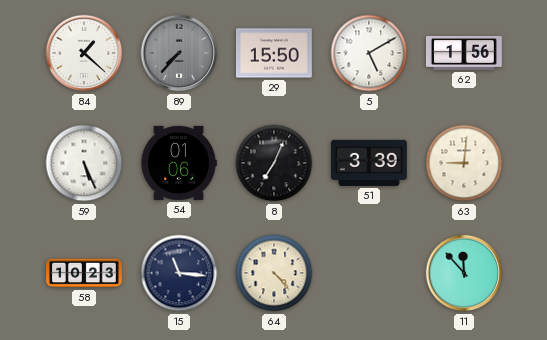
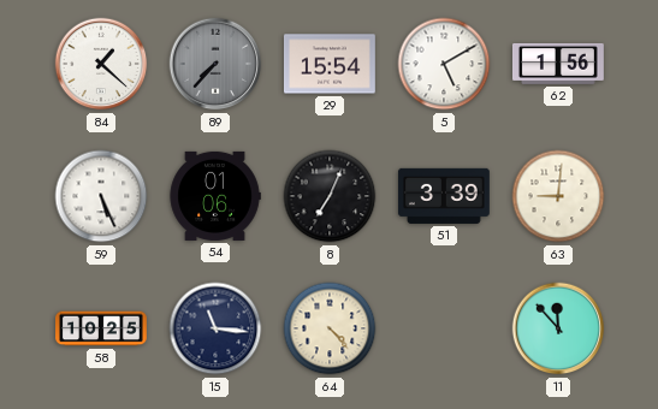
29: 15:50 -> 15:54
58: 10:23 -> 10:25
